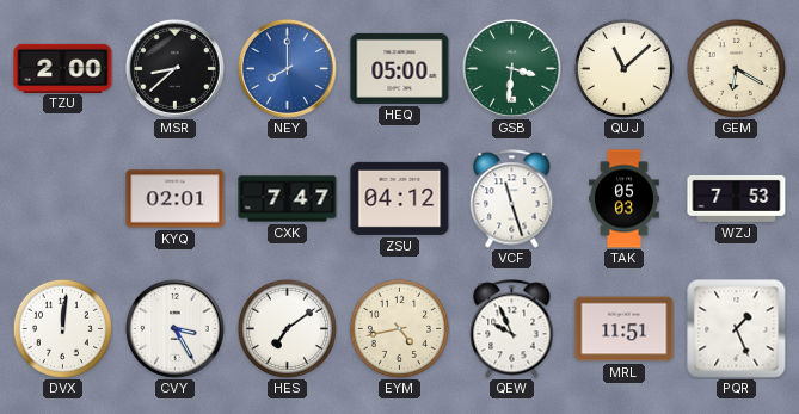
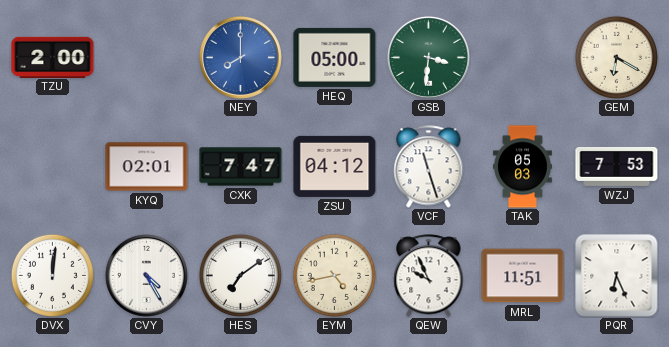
MSR: 8:38 -> none
QUJ: 11:08 -> none
CVY: 3:25 -> 4:25
PQR: 1:26 -> 6:26
